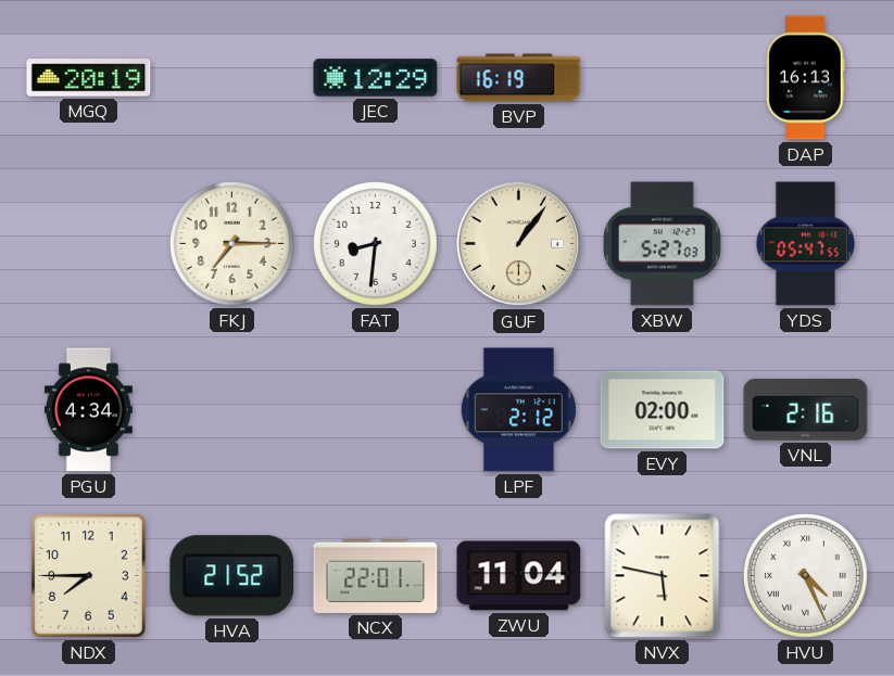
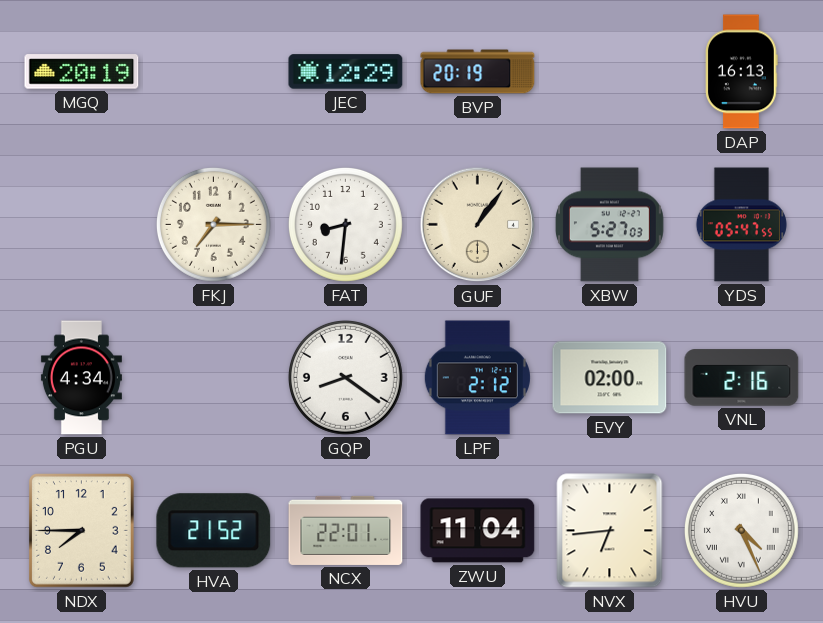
BVP: 16:19 -> 20:19
GQP: none -> 8:21
NVX: 5:47 -> 6:44
